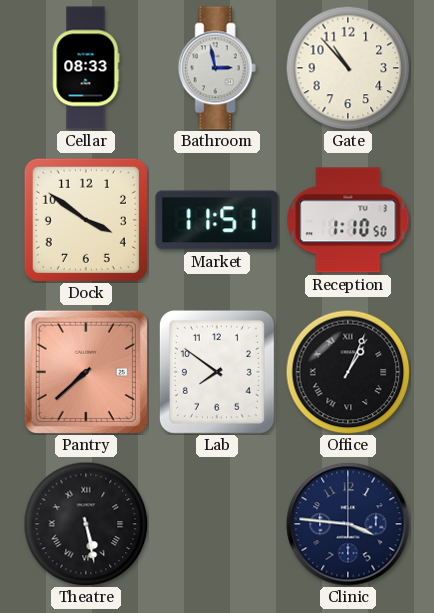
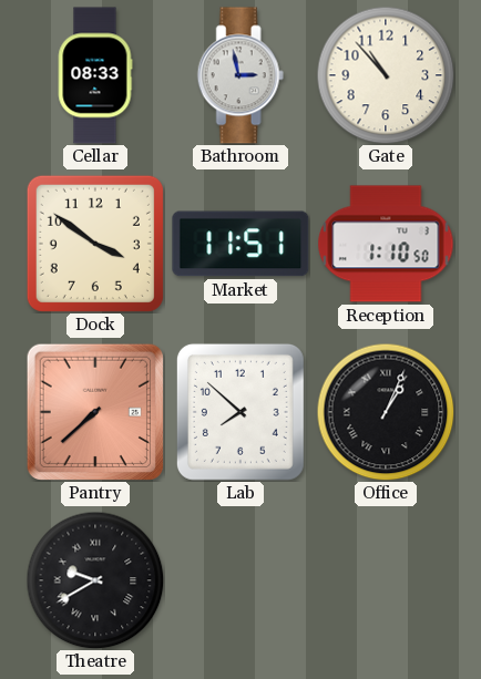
Lab: 7:51 -> 7:52
Theatre: 5:28 -> 9:40
Clinic: 3:46 -> none
